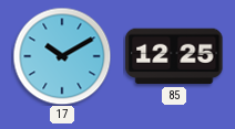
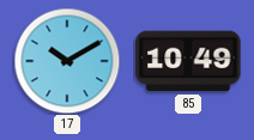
85: 12:25 -> 10:49
